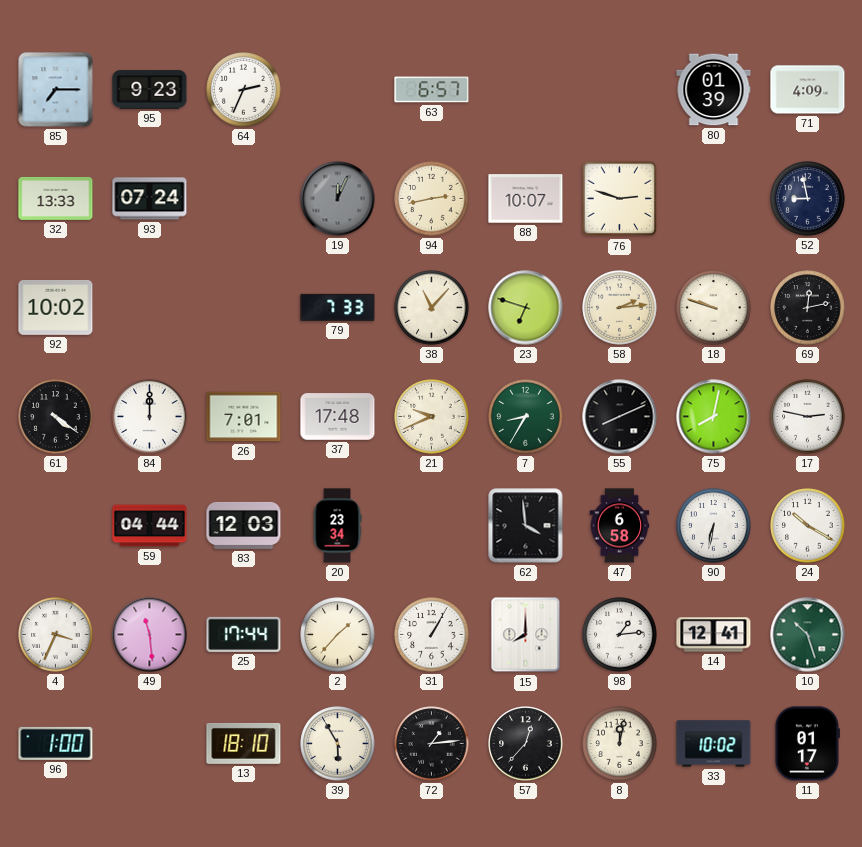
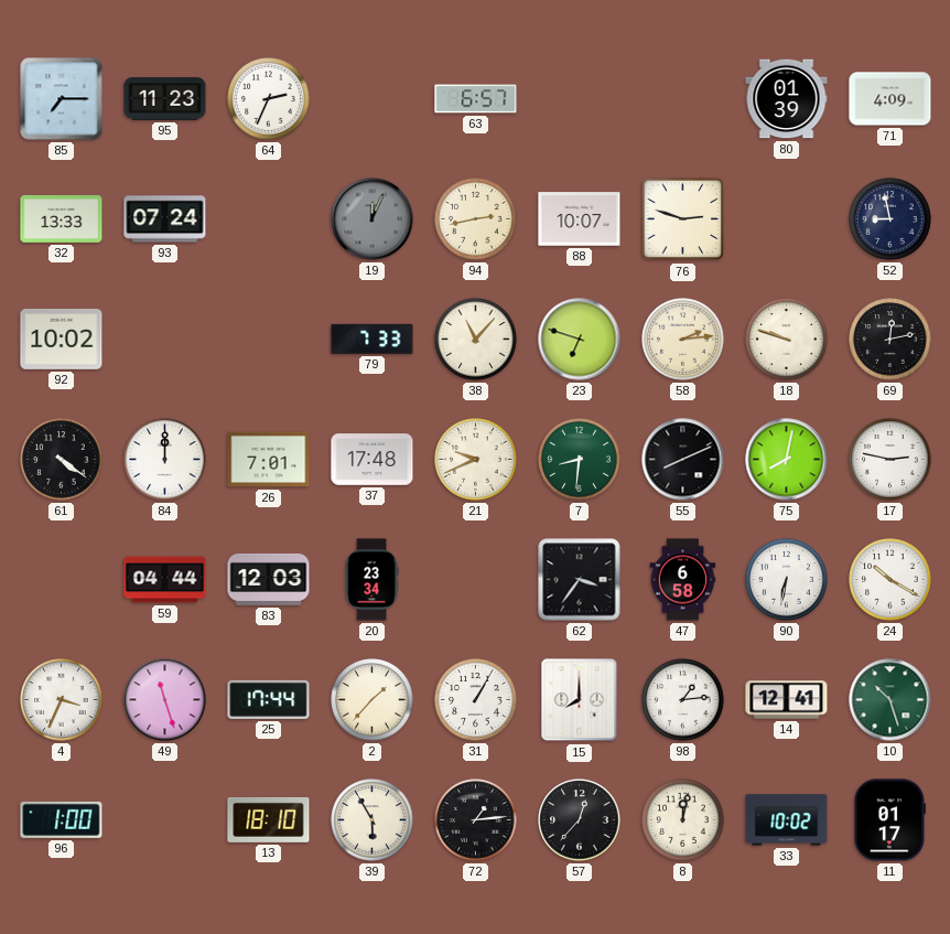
95: 9:23 -> 11:23
7: 8:35 -> 8:31
62: 3:59 -> 3:36
49: 11:29 -> 11:27
